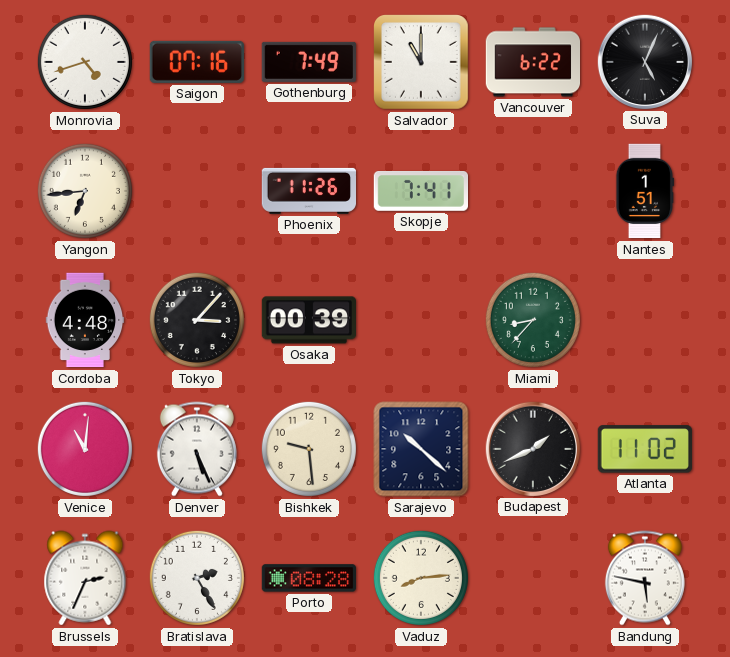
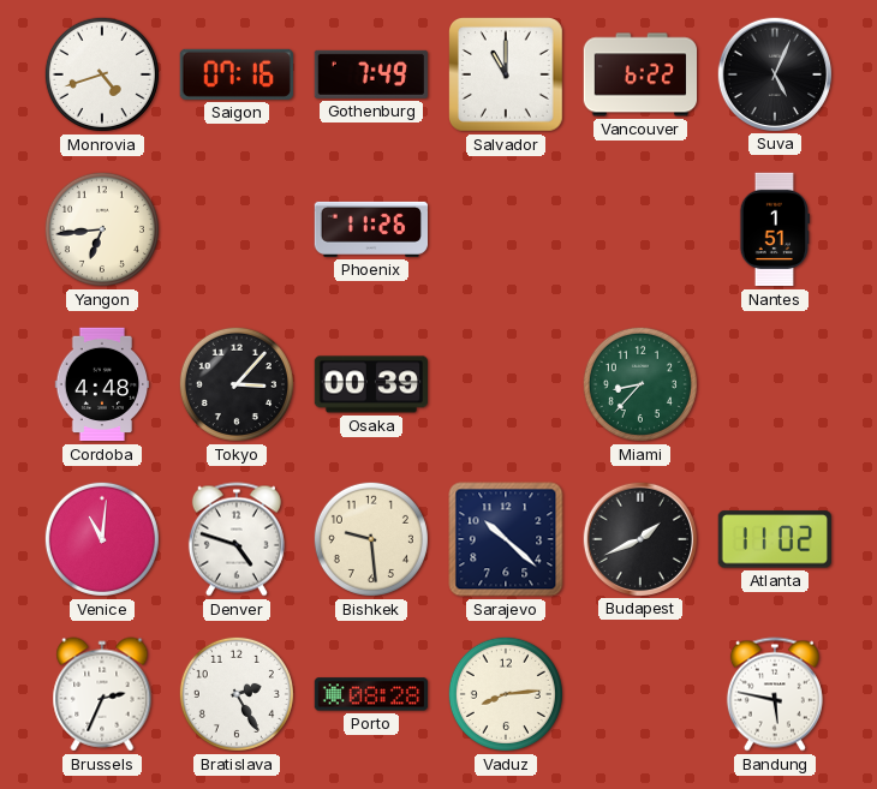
Skopje: 7:41 -> none
Denver: 5:26 -> 4:48
